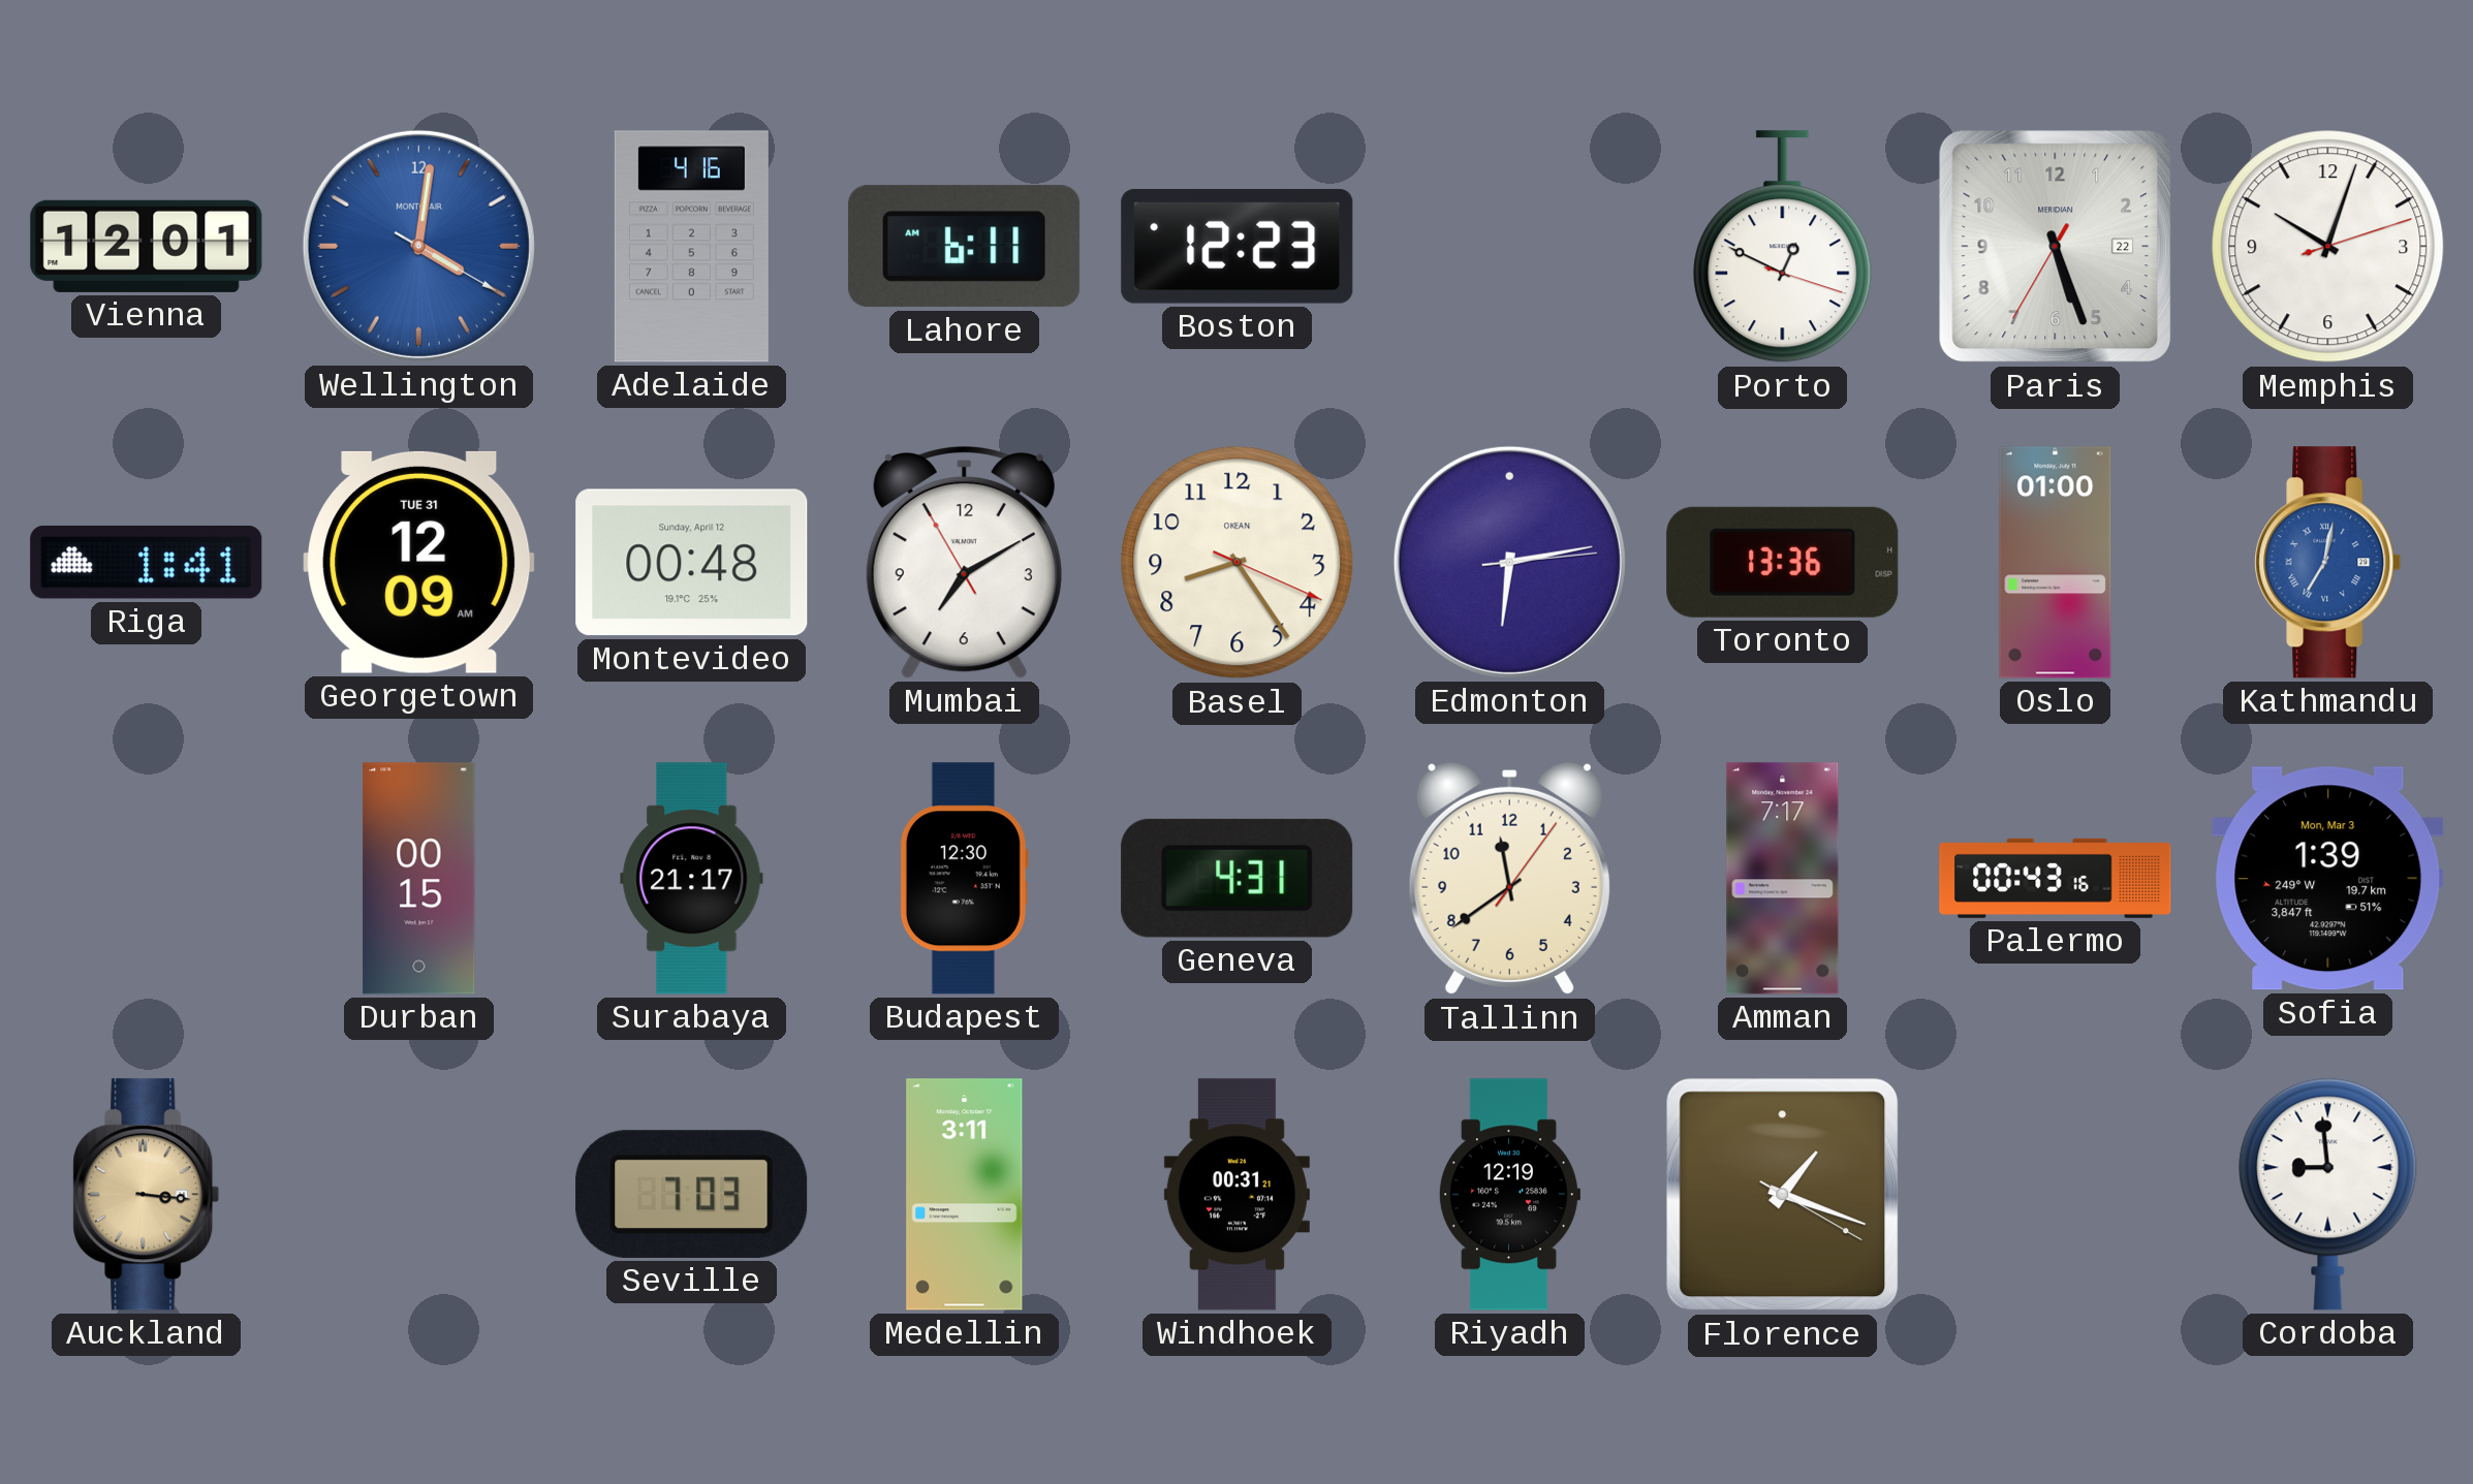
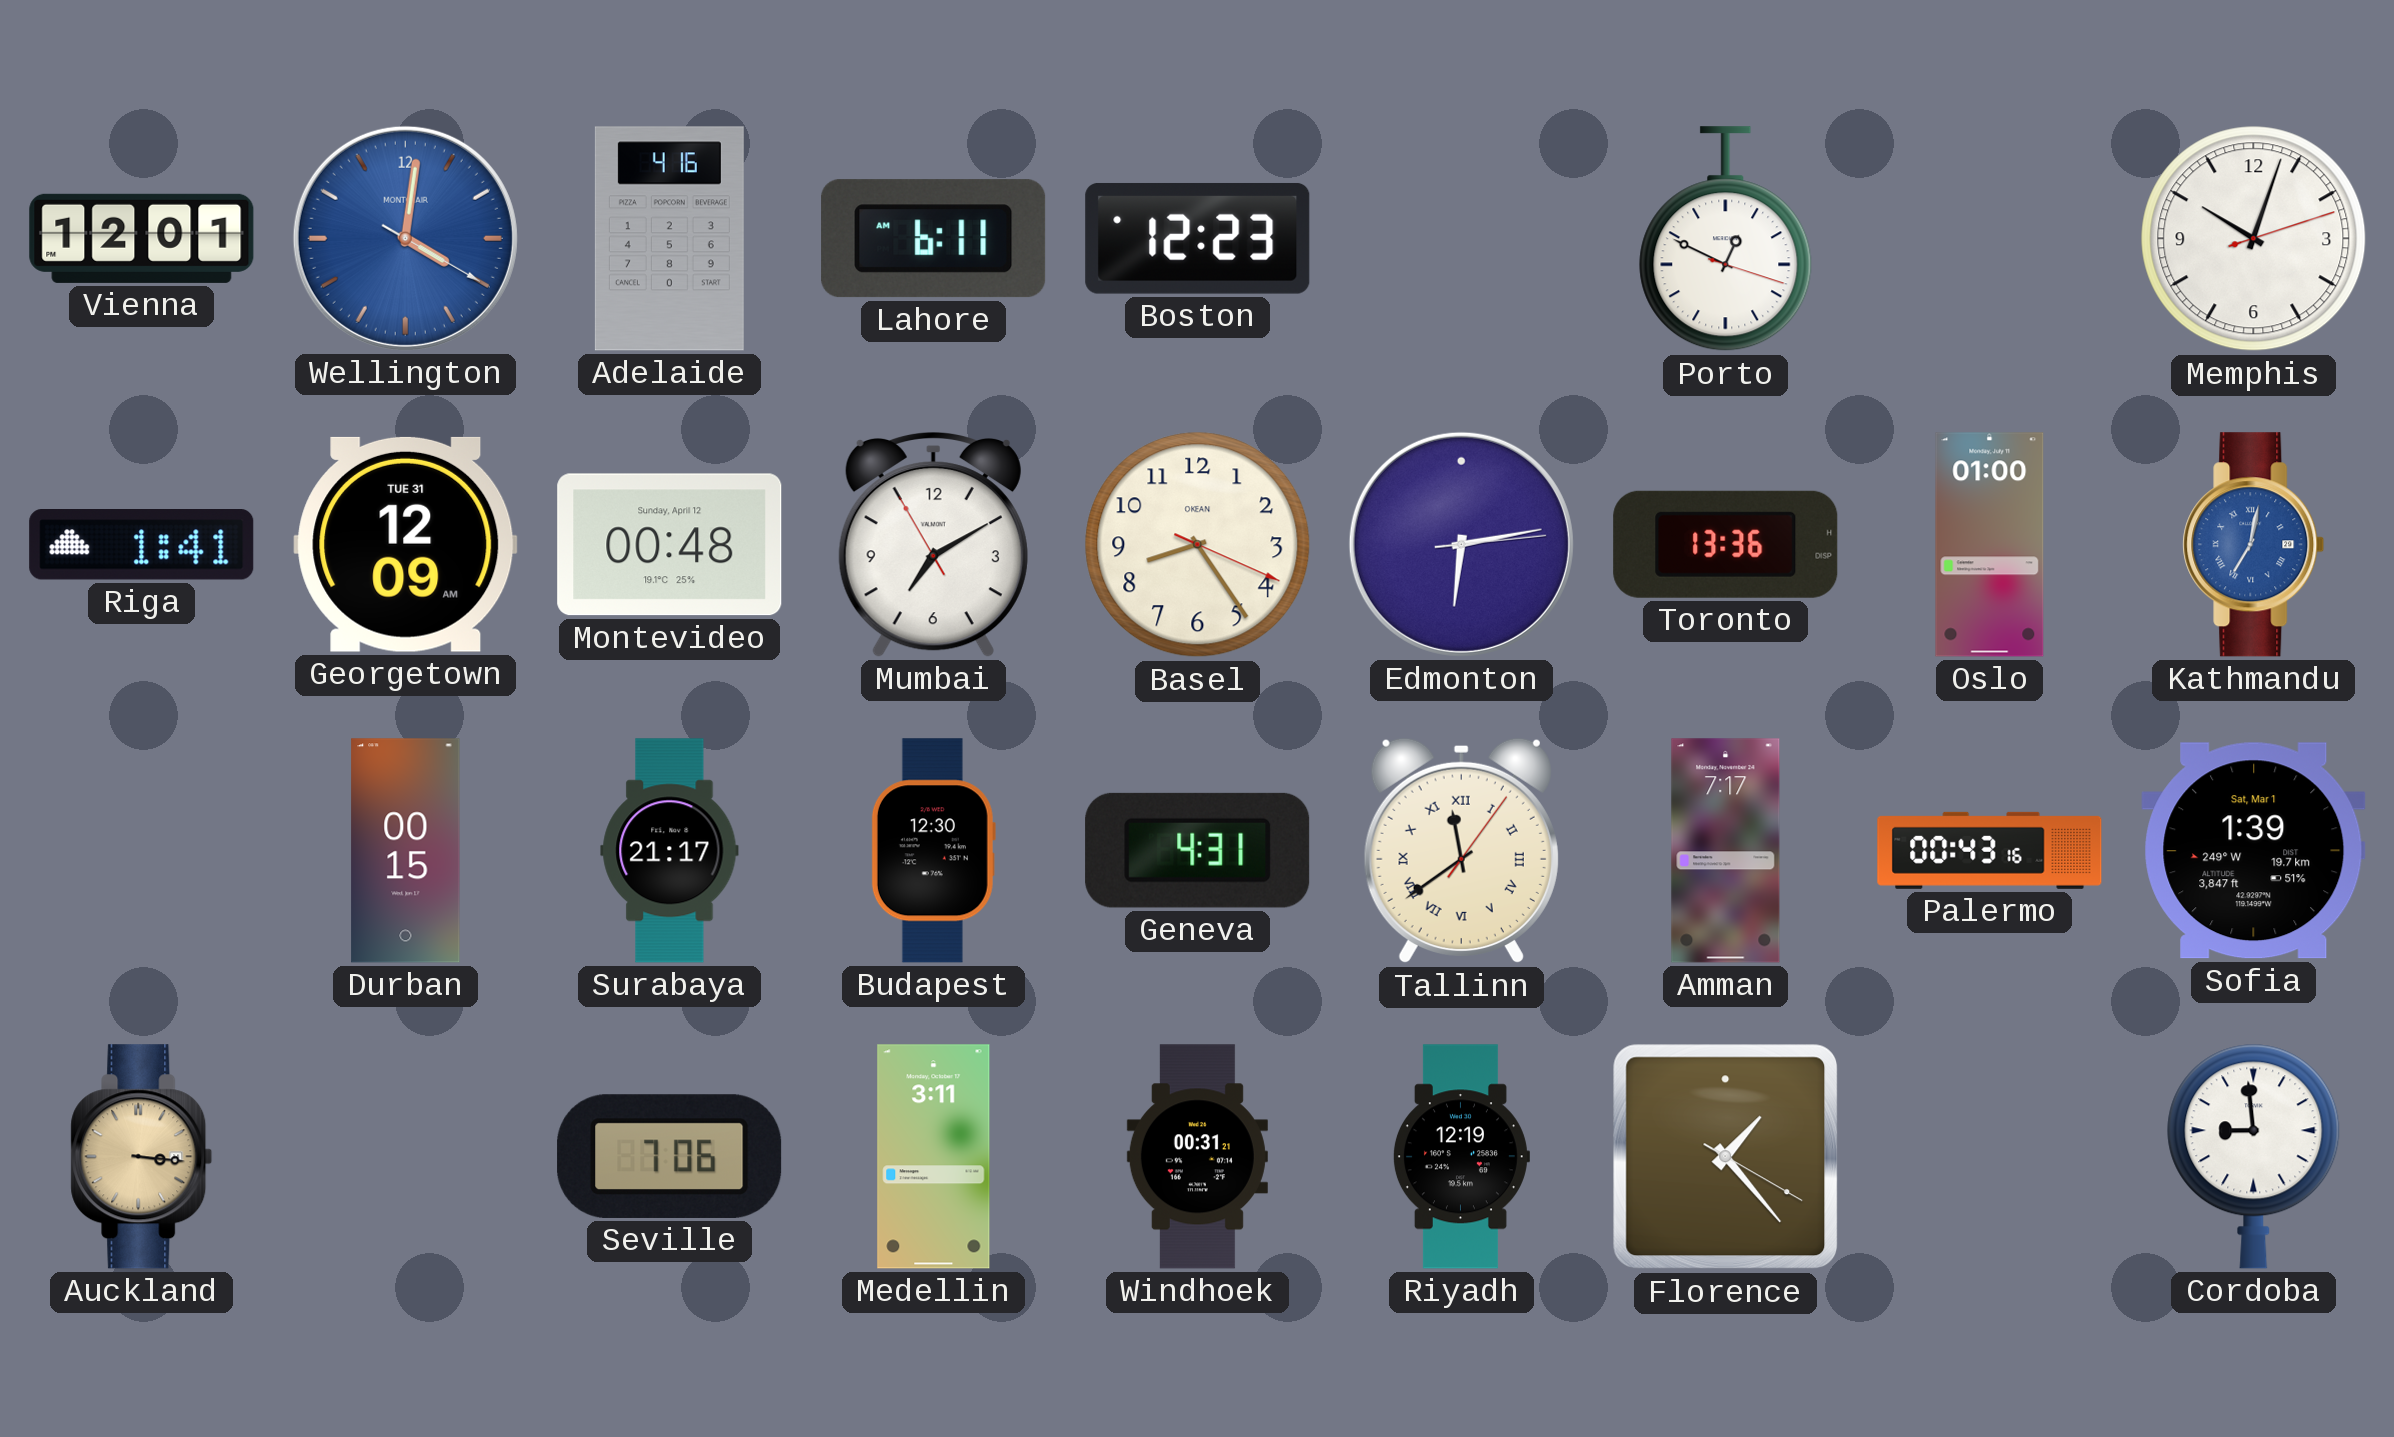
Paris: 5:26 -> none
Tallinn numerals: Arabic -> Roman
Sofia date: Mon, Mar 3 -> Sat, Mar 1
Seville: 7:03 -> 7:06
Florence: 1:18 -> 1:23
